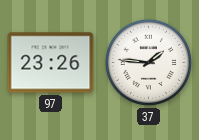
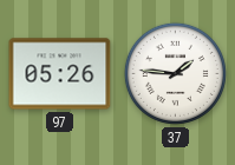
97: 23:26 -> 05:26
